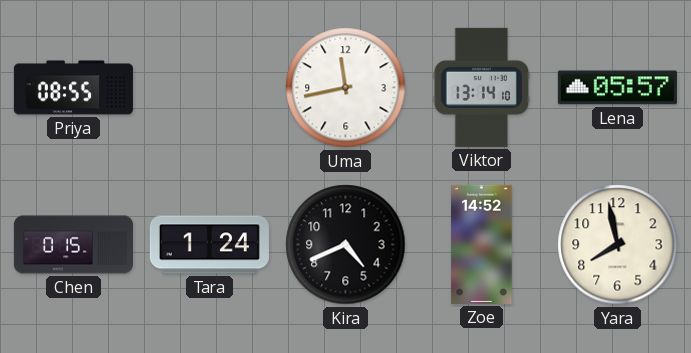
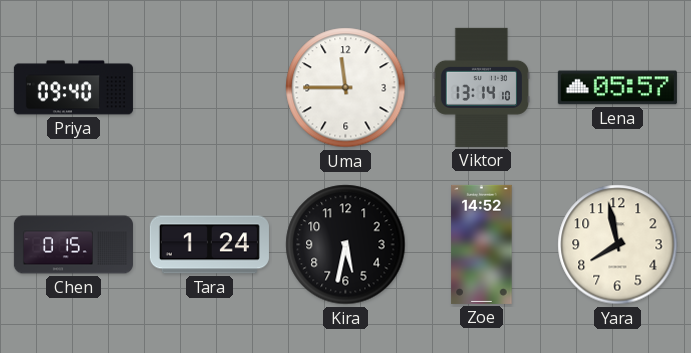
Priya: 08:55 -> 09:40
Uma: 11:43 -> 11:45
Kira: 4:41 -> 5:32
